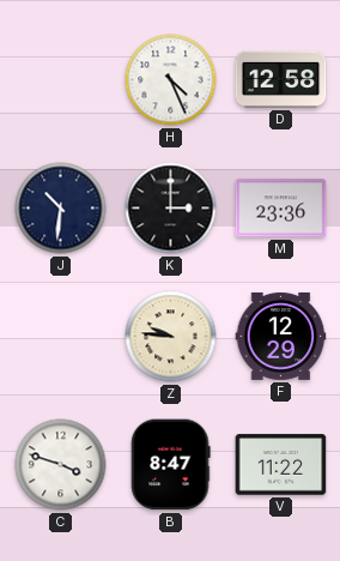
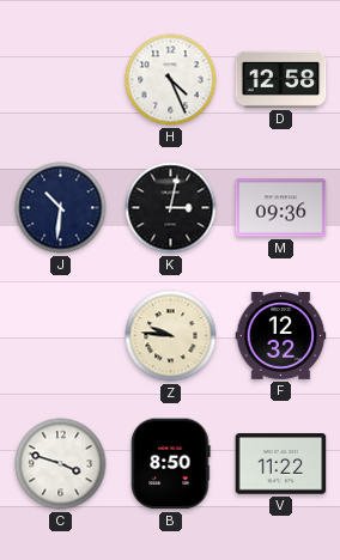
K: 3:00 -> 3:02
M: 23:36 -> 09:36
F: 12:29 -> 12:32
B: 8:47 -> 8:50
